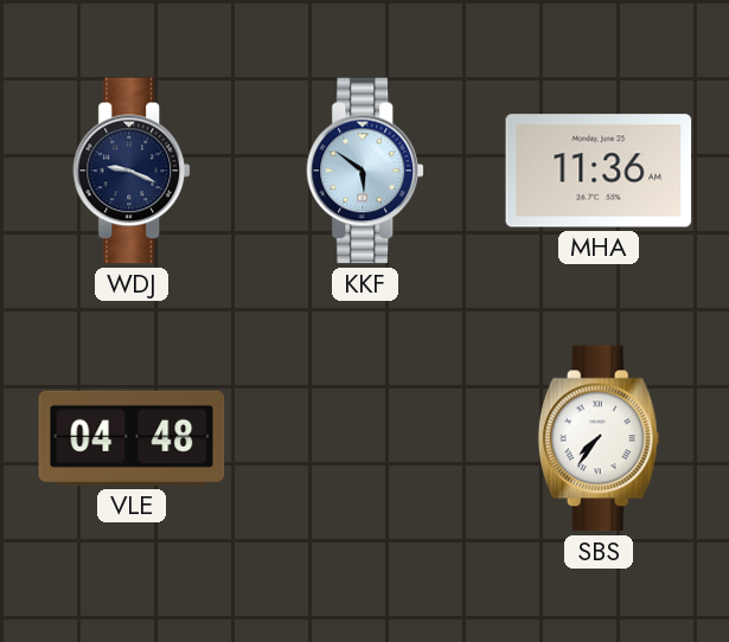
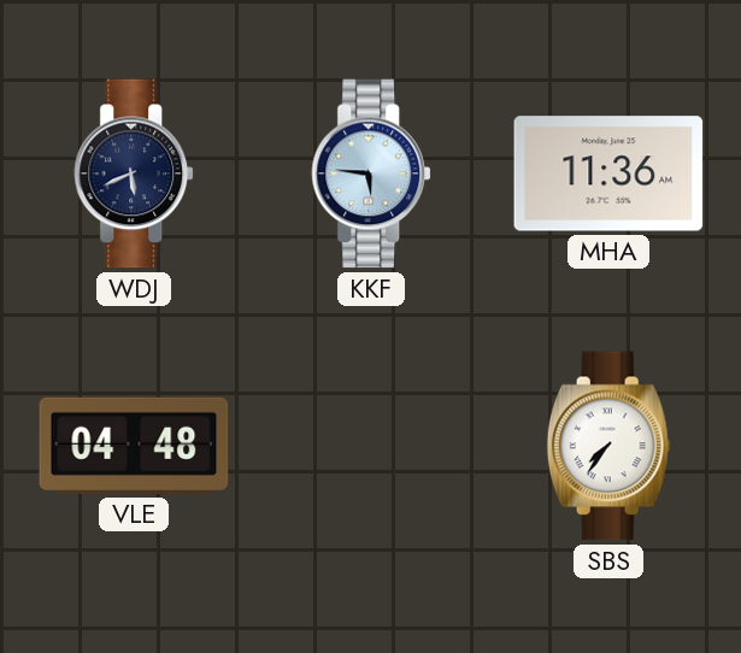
WDJ: 9:19 -> 5:41
KKF: 5:51 -> 5:46
